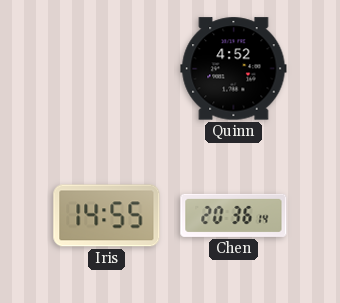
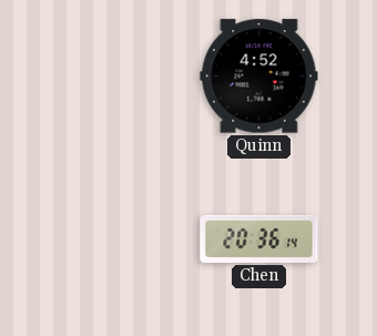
Iris: 14:55 -> none
